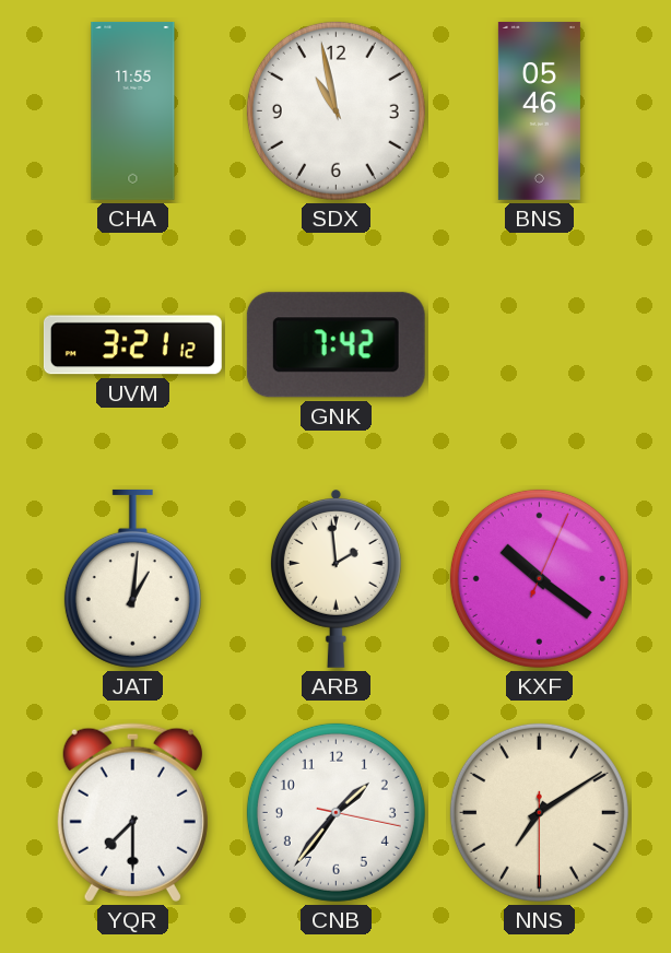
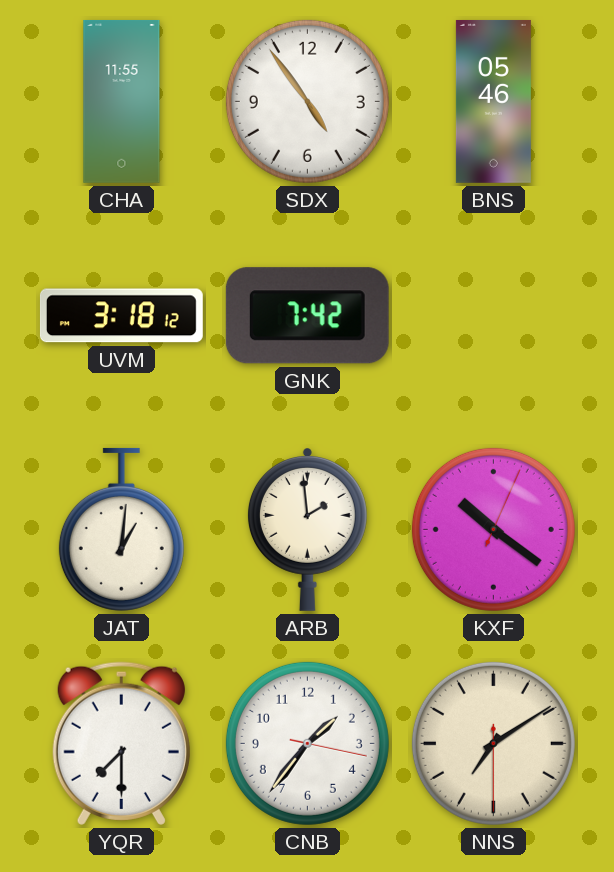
SDX: 10:58 -> 4:54
UVM: 3:21 -> 3:18
